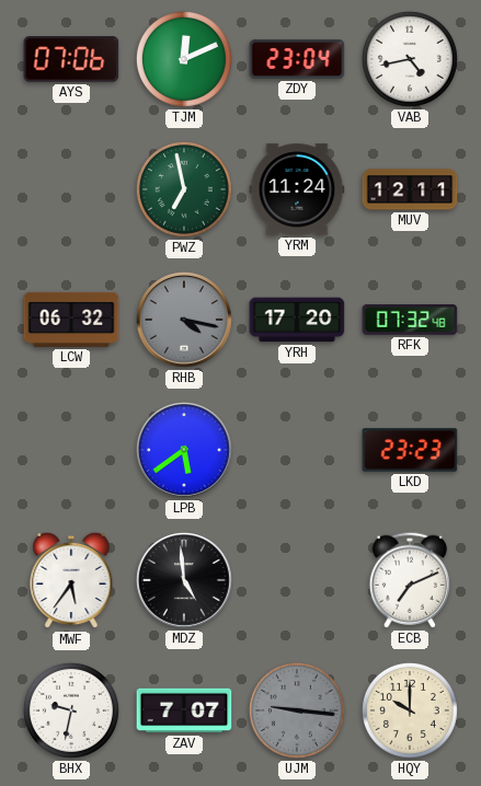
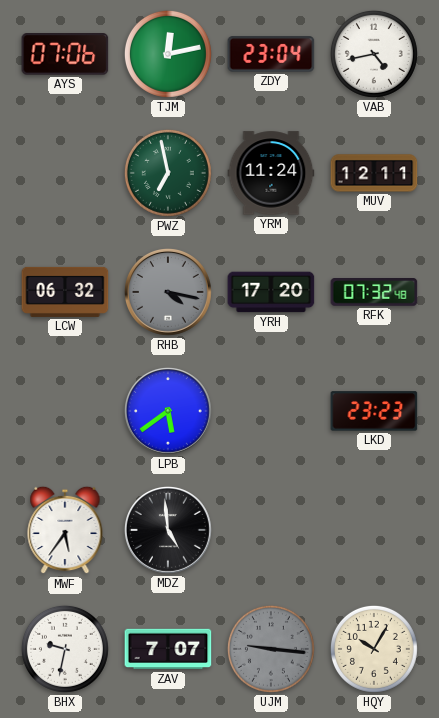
TJM: 12:11 -> 12:13
ECB: 7:11 -> none
HQY: 10:00 -> 10:05
